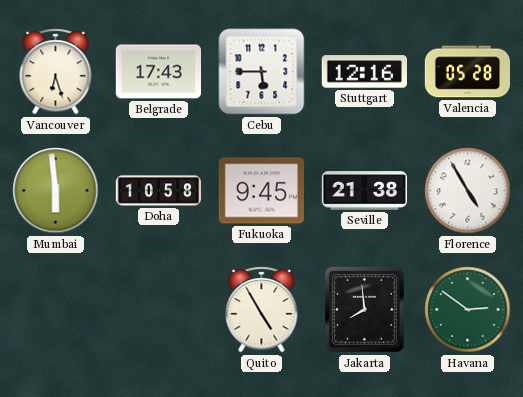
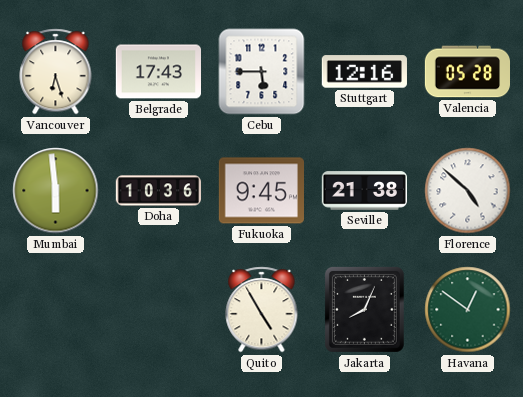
Doha: 10:58 -> 10:36
Florence: 4:55 -> 4:52
Jakarta: 7:59 -> 8:04
Havana: 2:51 -> 12:51
